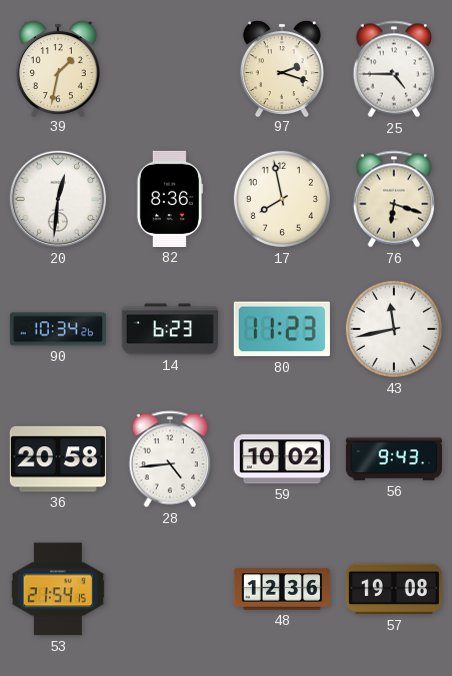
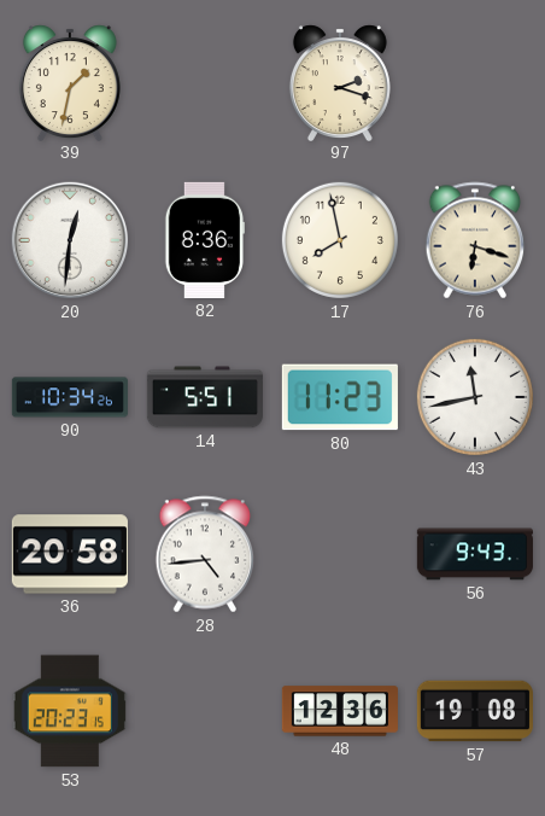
25: 4:45 -> none
14: 6:23 -> 5:51
59: 10:02 -> none
53: 21:54 -> 20:23
